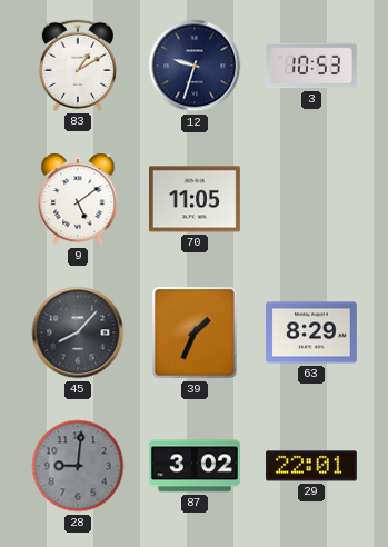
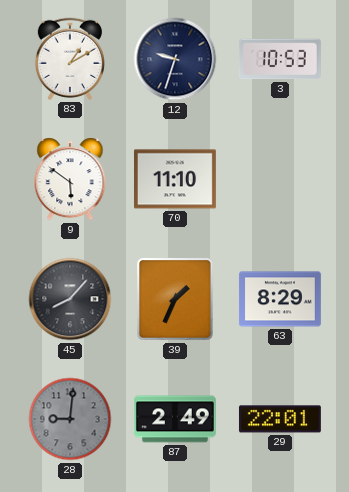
9: 5:09 -> 5:51
70: 11:05 -> 11:10
87: 3:02 -> 2:49
